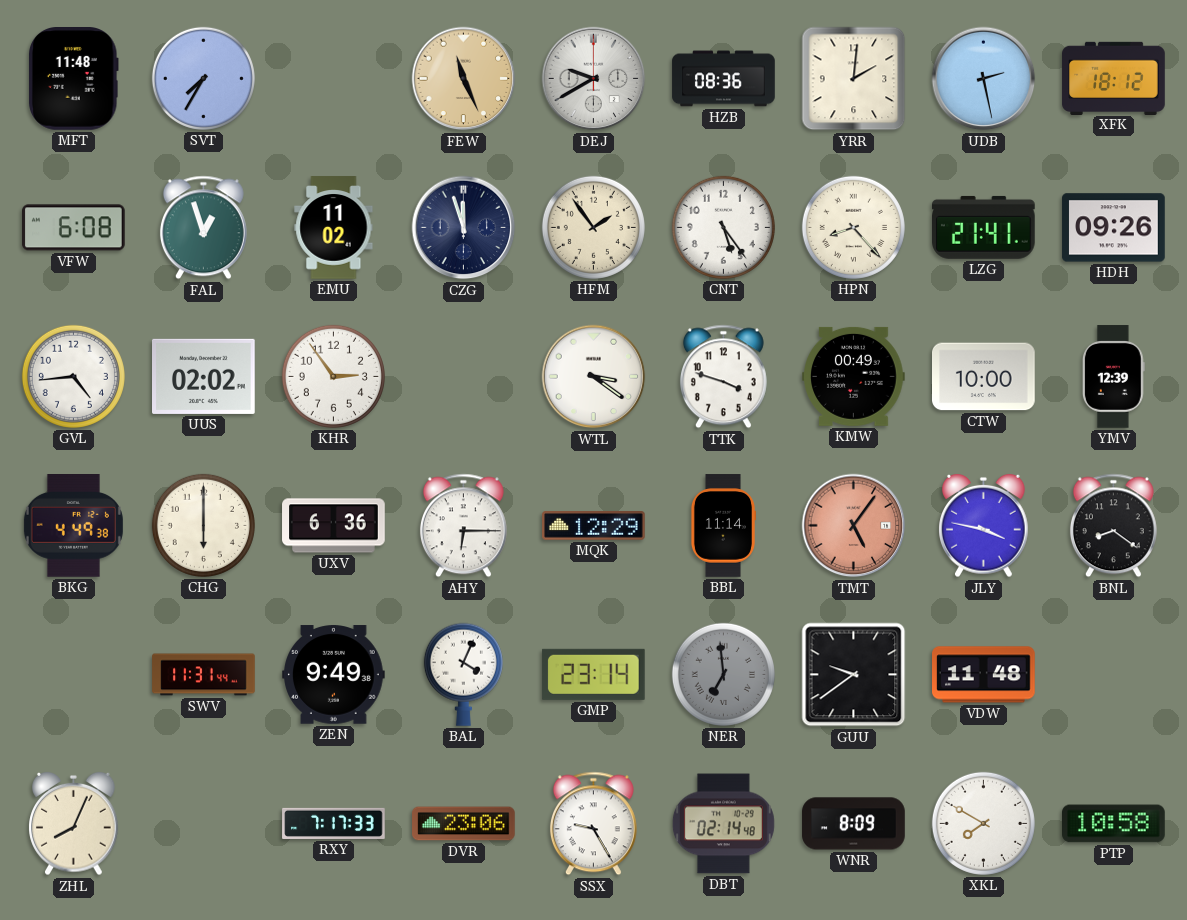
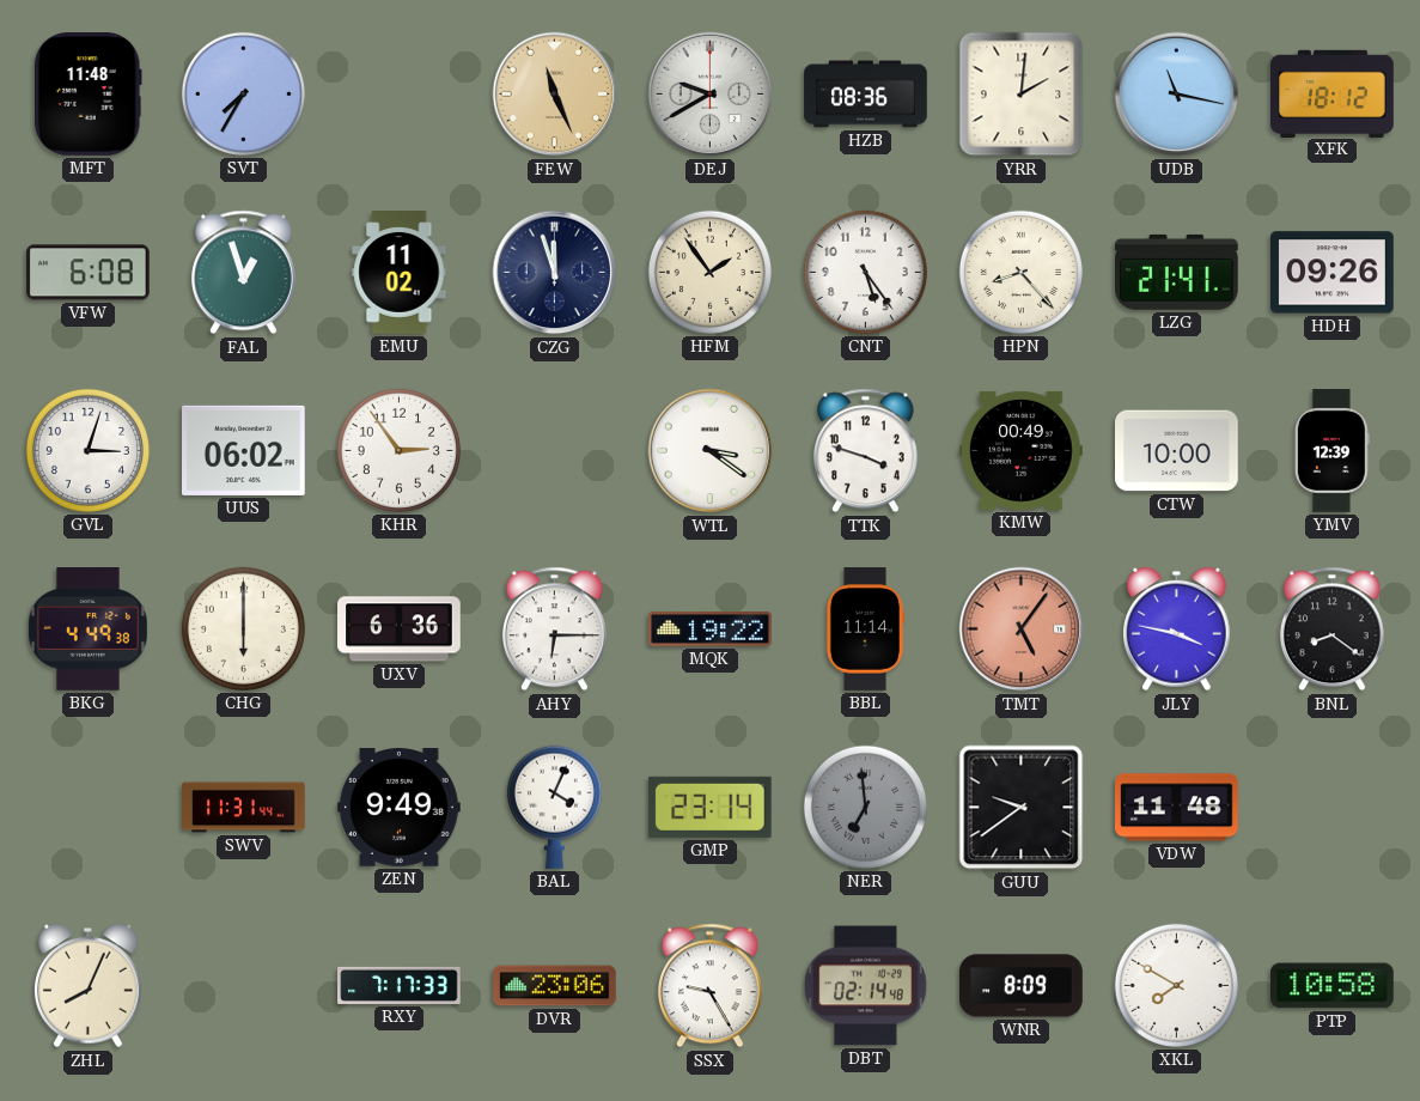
UDB: 2:28 -> 11:17
GVL: 4:44 -> 3:03
UUS: 02:02 -> 06:02
MQK: 12:29 -> 19:22
